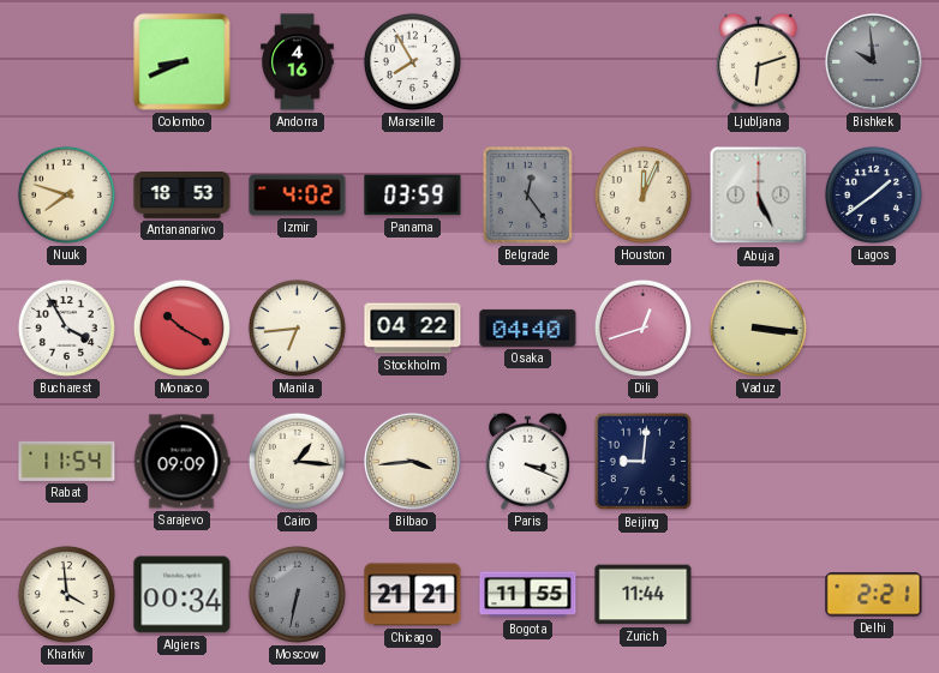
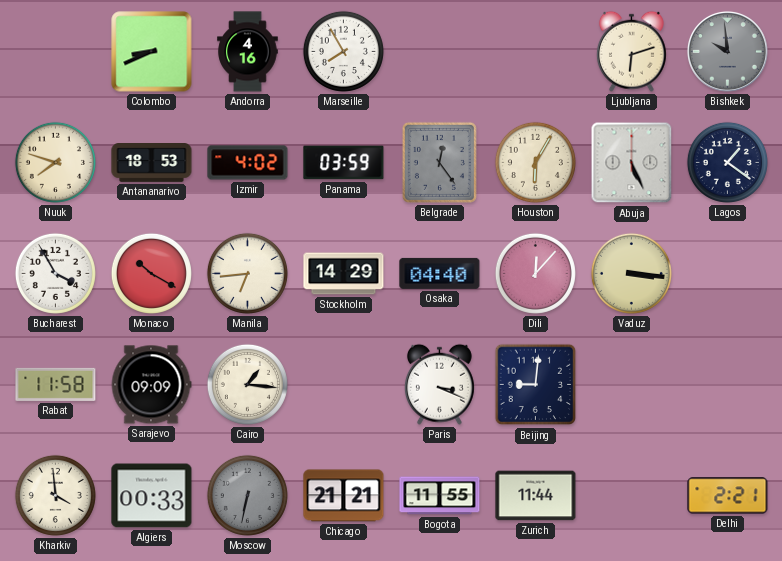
Houston: 12:04 -> 6:05
Lagos: 1:39 -> 1:21
Stockholm: 04:22 -> 14:29
Dili: 12:42 -> 12:07
Rabat: 11:54 -> 11:58
Bilbao: 3:44 -> none
Algiers: 00:34 -> 00:33
